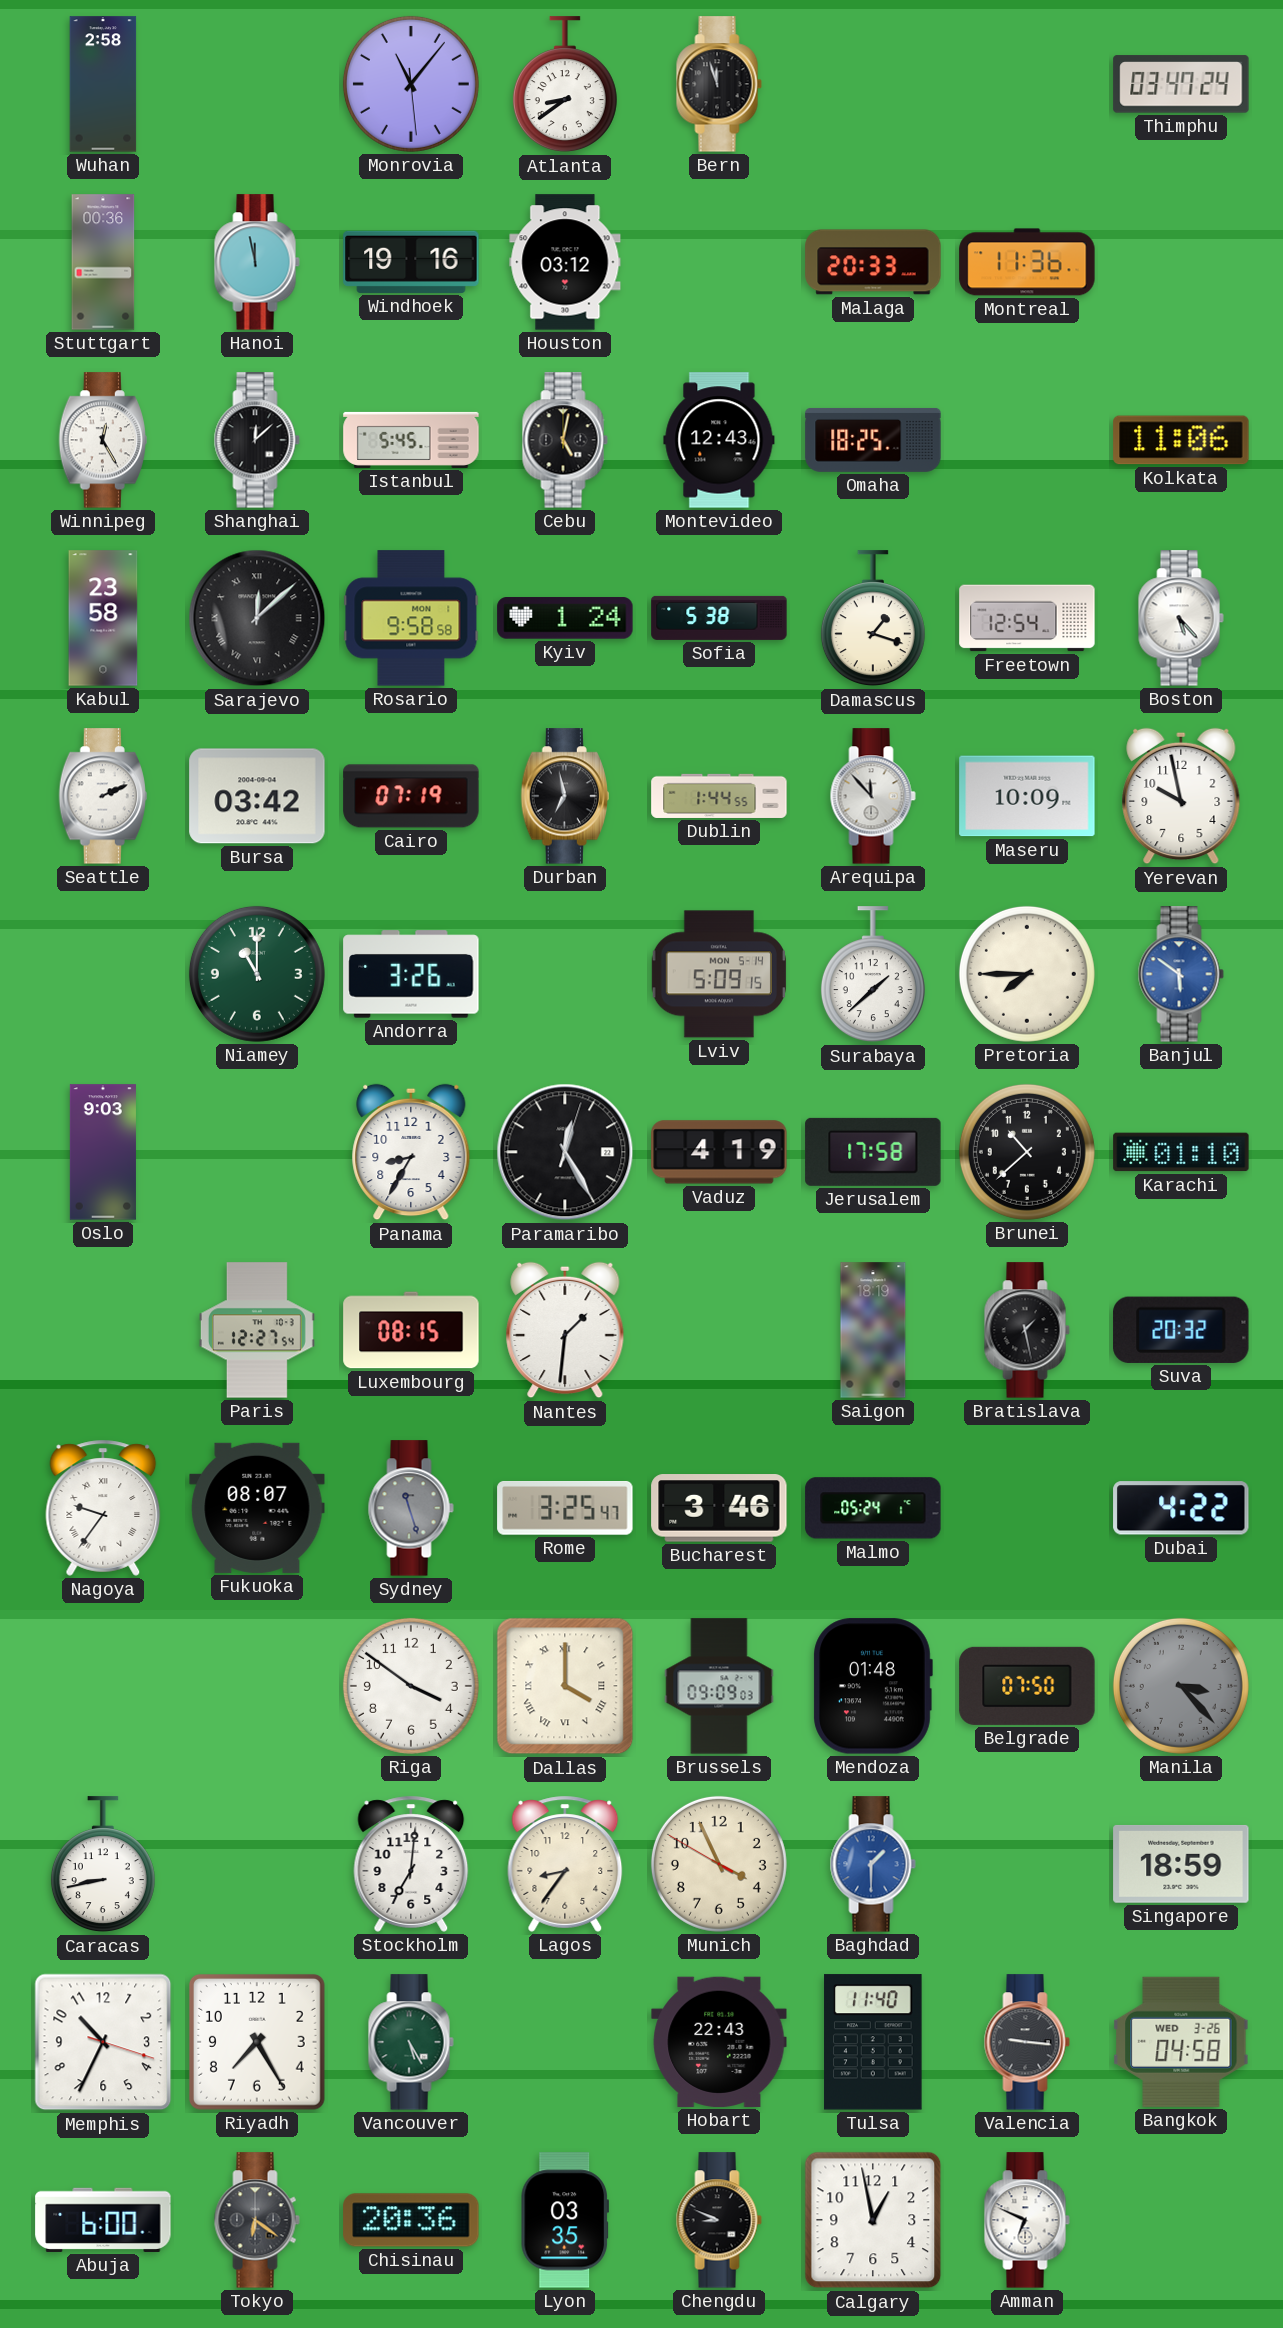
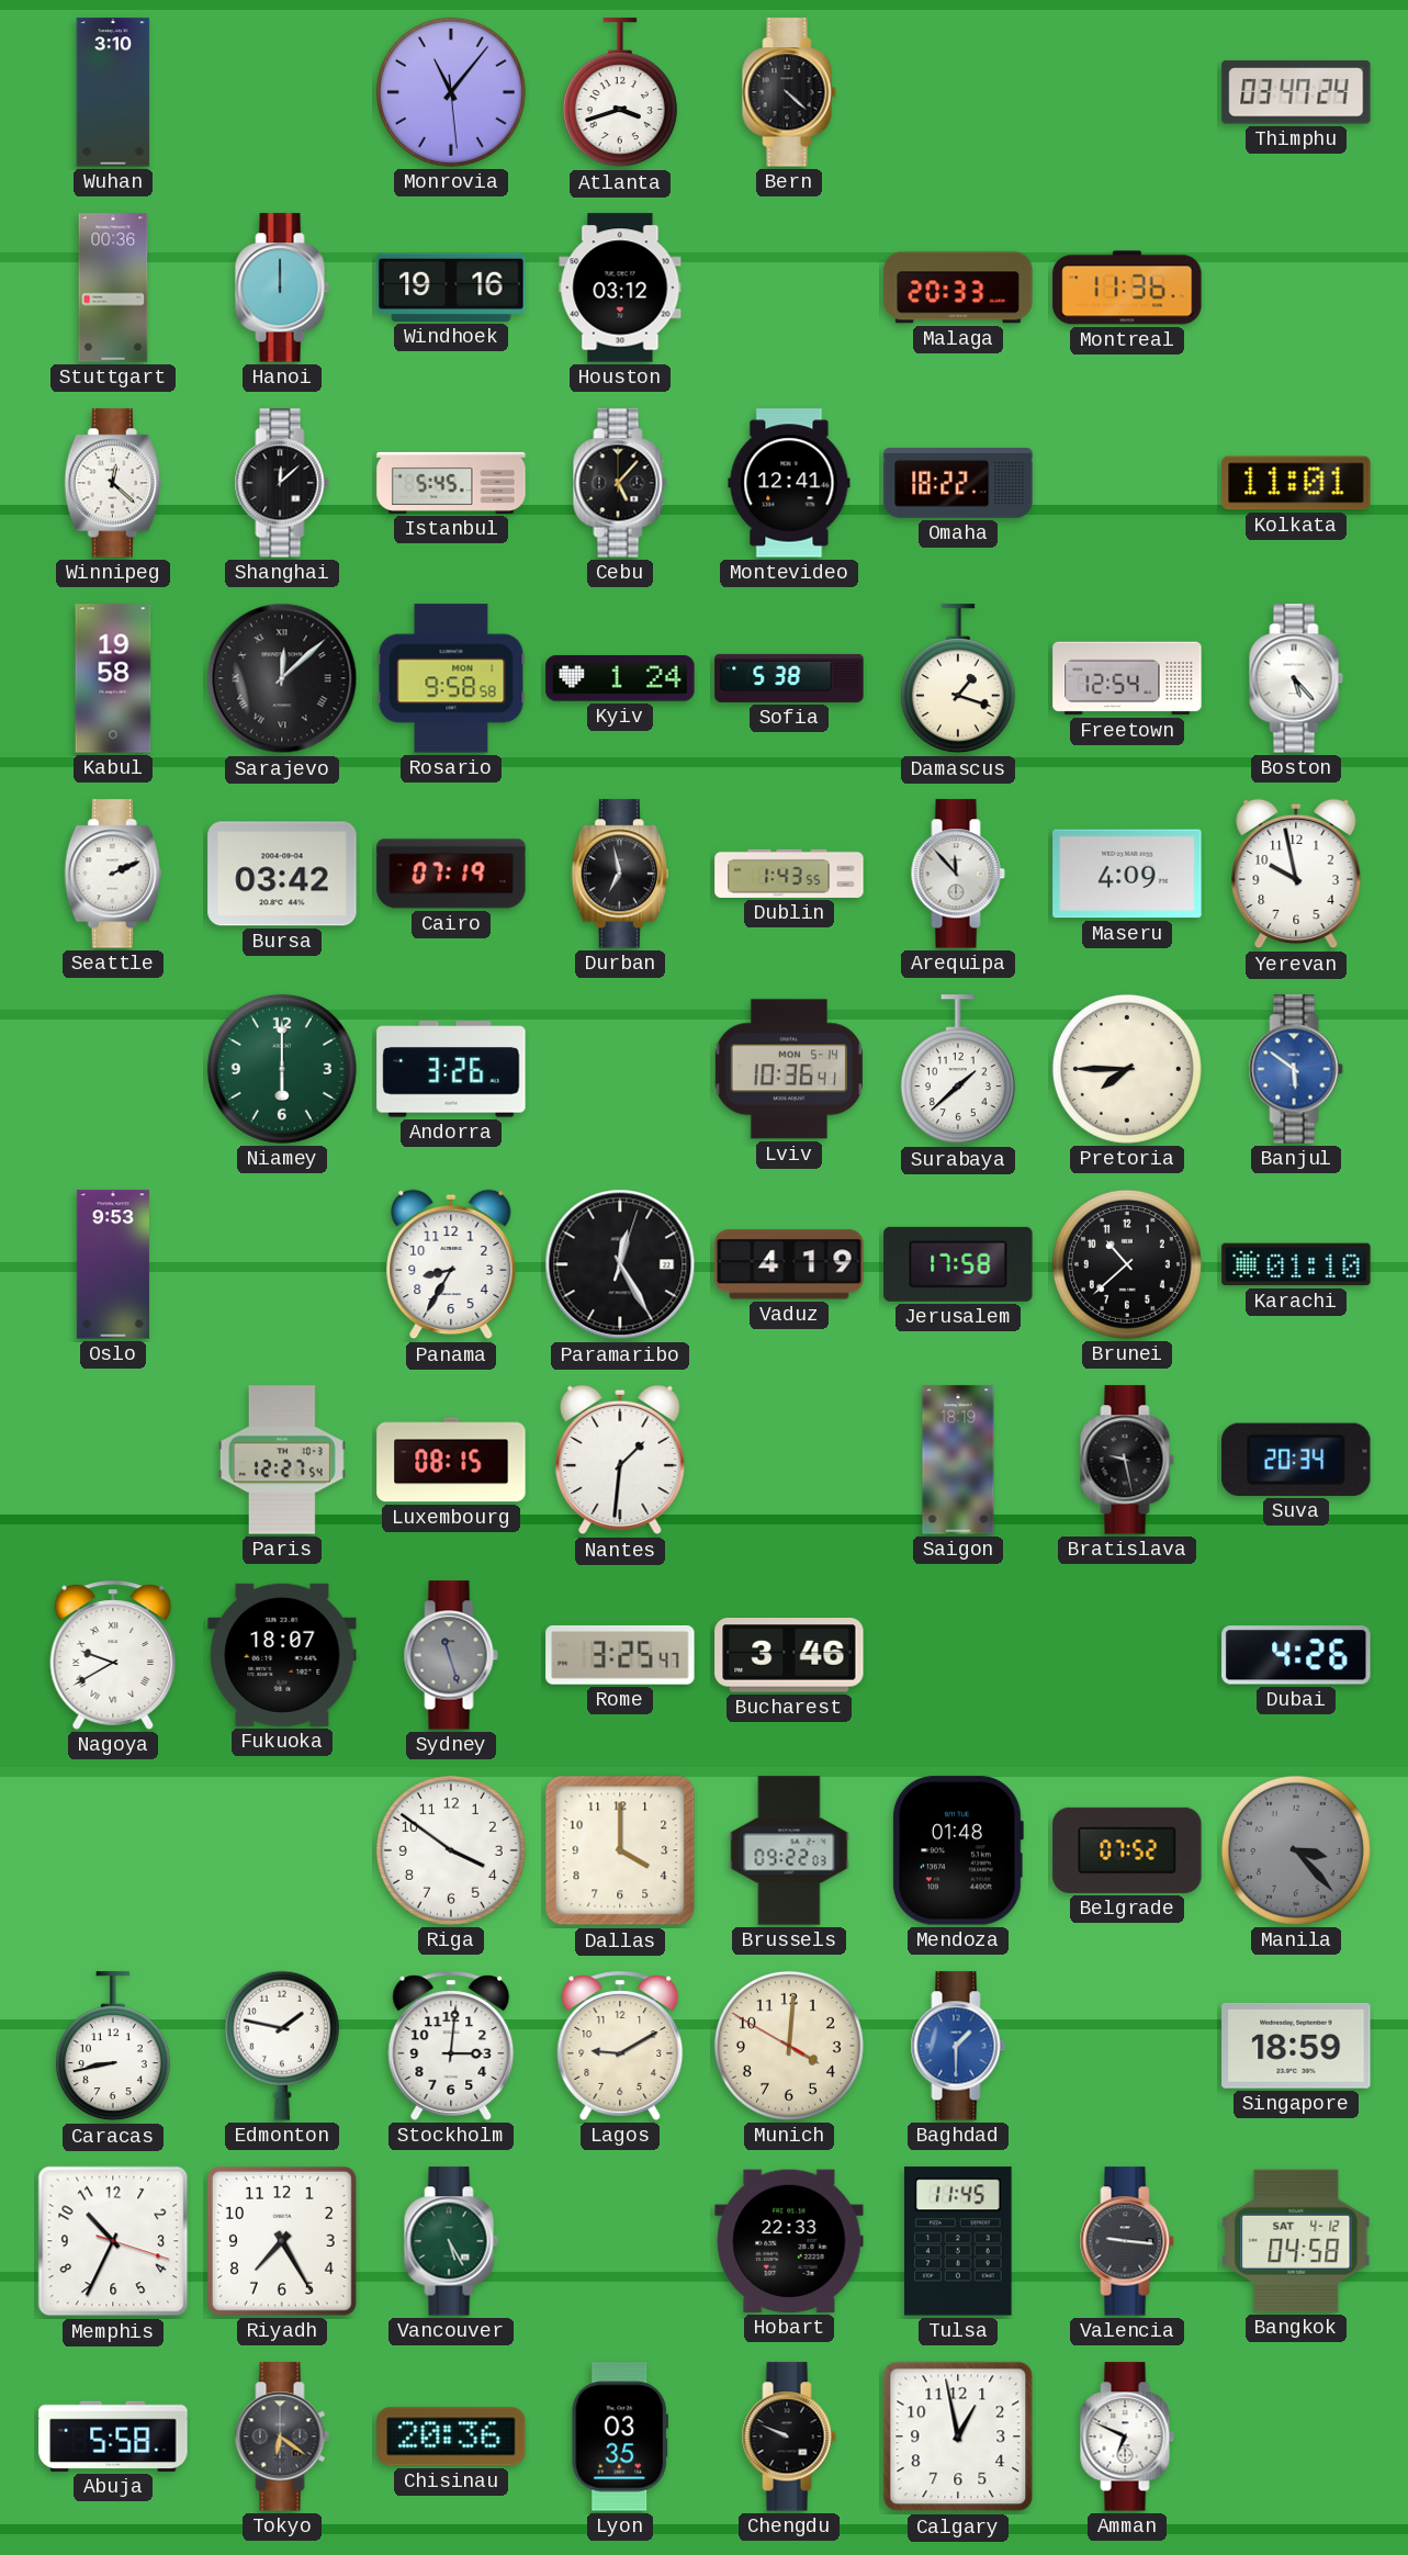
Wuhan: 2:58 -> 3:10
Atlanta: 8:39 -> 3:42
Bern: 11:57 -> 4:22
Hanoi: 11:58 -> 12:00
Winnipeg: 12:25 -> 12:22
Cebu: 5:02 -> 5:07
Montevideo: 12:43 -> 12:41
Omaha: 18:25 -> 18:22
Kolkata: 11:06 -> 11:01
Kabul: 23:58 -> 19:58
Dublin: 1:44 -> 1:43
Maseru: 10:09 -> 4:09
Niamey: 11:00 -> 6:00
Lviv: 5:09 -> 10:36
Oslo: 9:03 -> 9:53
Bratislava: 1:28 -> 9:28
Suva: 20:32 -> 20:34
Nagoya: 9:36 -> 9:40
Fukuoka: 08:07 -> 18:07
Malmo: 05:24 -> none
Dubai: 4:22 -> 4:26
Dallas numerals: Roman -> Arabic
Brussels: 09:09 -> 09:22
Belgrade: 07:50 -> 07:52
Edmonton: none -> 1:47
Stockholm: 7:01 -> 3:01
Lagos: 8:36 -> 9:10
Munich: 3:55 -> 4:00
Hobart: 22:43 -> 22:33
Tulsa: 11:40 -> 11:45
Bangkok date: WED 3-26 -> SAT 4-12
Abuja: 6:00 -> 5:58
Chengdu: 8:49 -> 9:49
